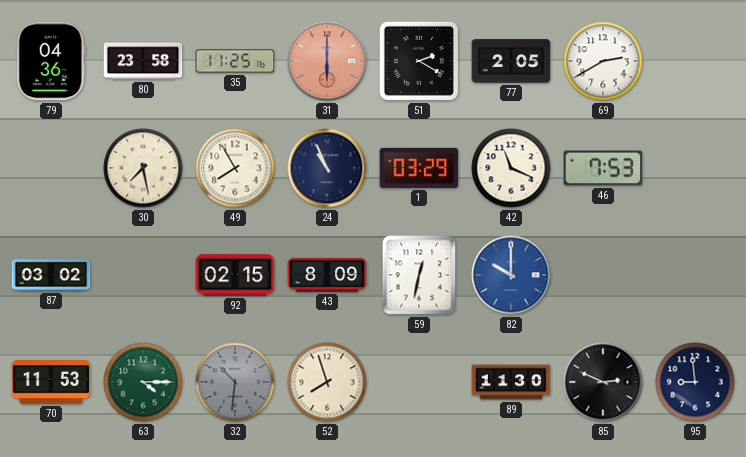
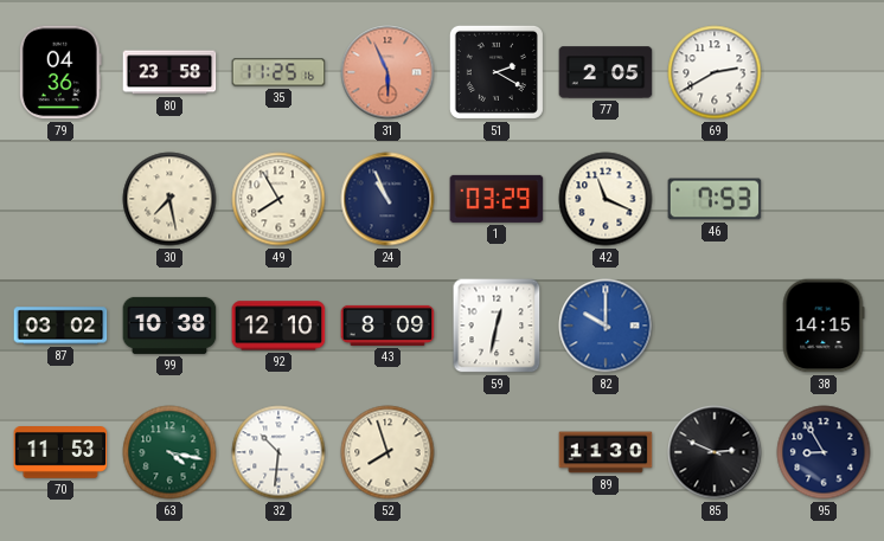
31: 6:00 -> 5:56
99: none -> 10:38
92: 02:15 -> 12:10
38: none -> 14:15
63: 4:15 -> 4:17
32 dial: grey -> white
95: 8:59 -> 8:55
